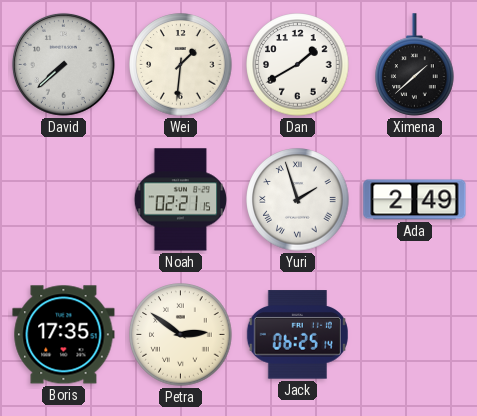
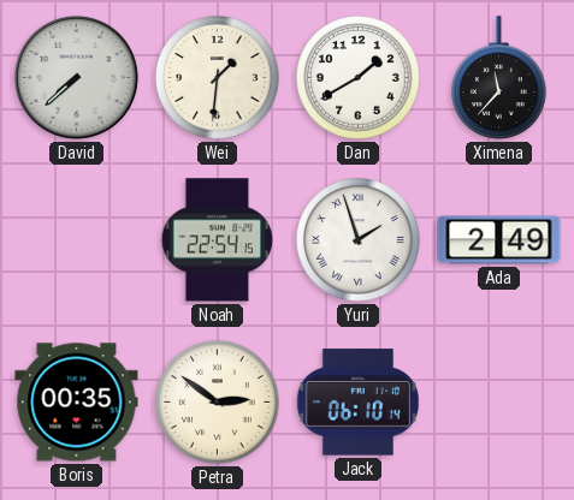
Ximena: 1:38 -> 11:37
Noah: 02:21 -> 22:54
Boris: 17:35 -> 00:35
Jack: 06:25 -> 06:10
